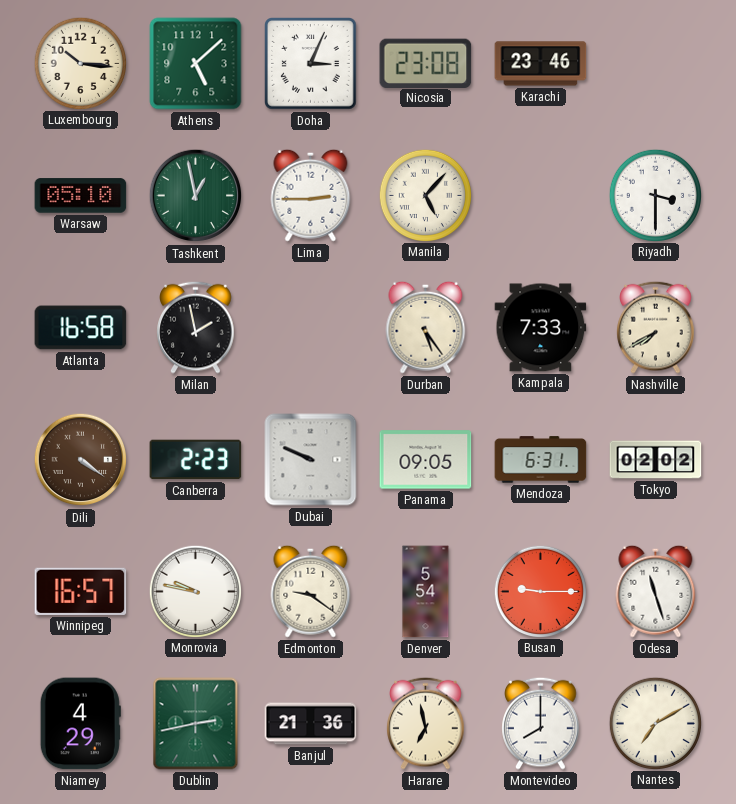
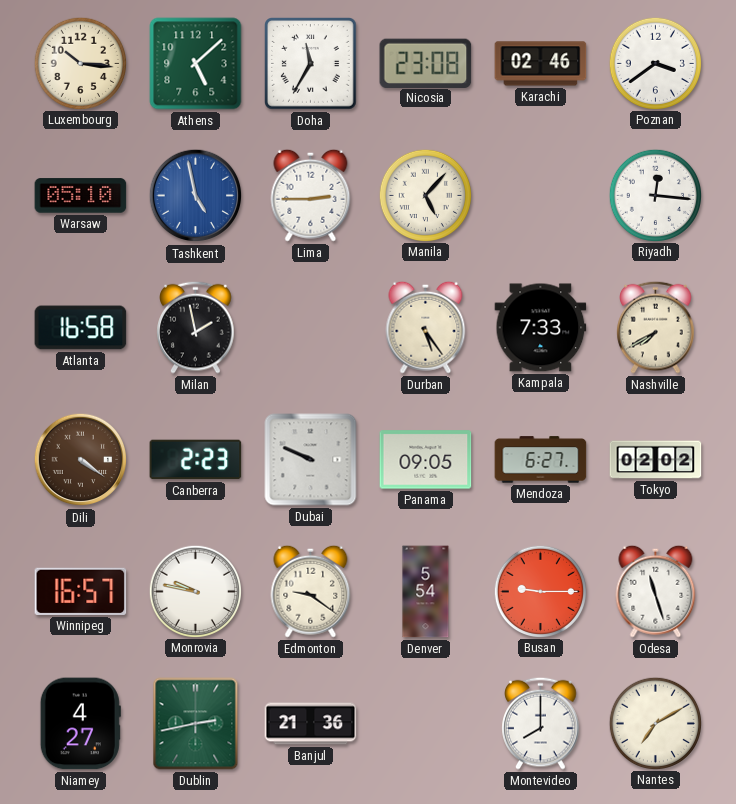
Doha: 3:04 -> 11:35
Karachi: 23:46 -> 02:46
Poznan: none -> 3:39
Tashkent: 12:58 -> 4:58
Tashkent dial: green -> blue
Riyadh: 3:30 -> 12:16
Mendoza: 6:31 -> 6:27
Niamey: 4:29 -> 4:27
Harare: 6:58 -> none
